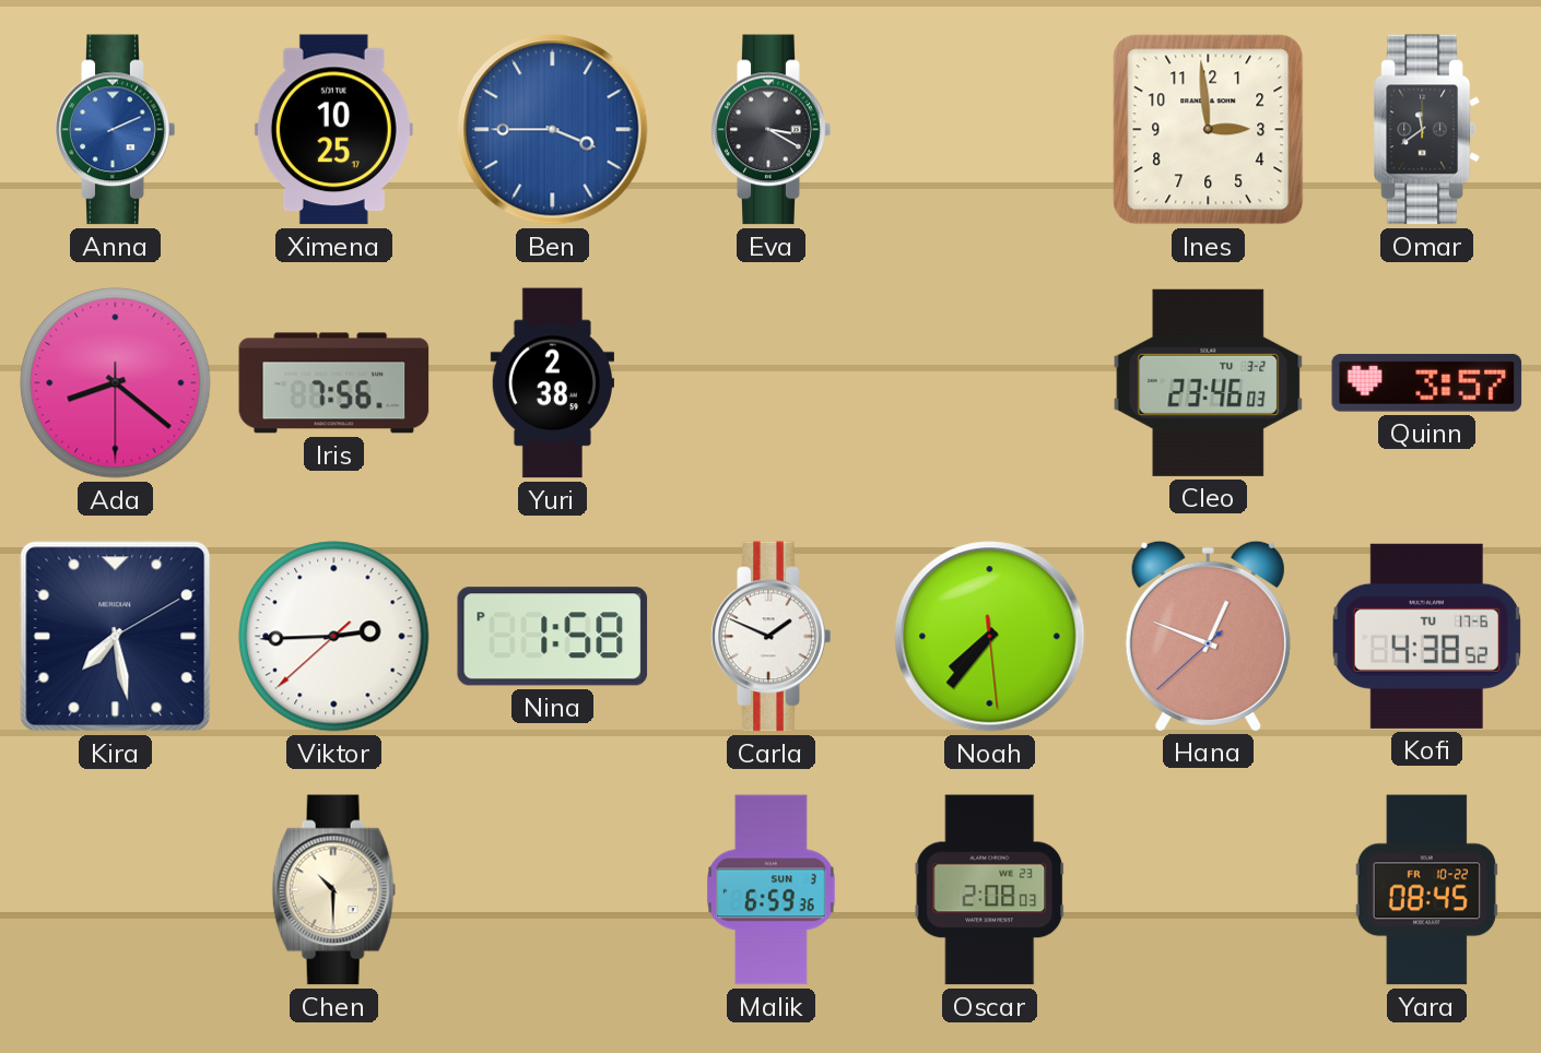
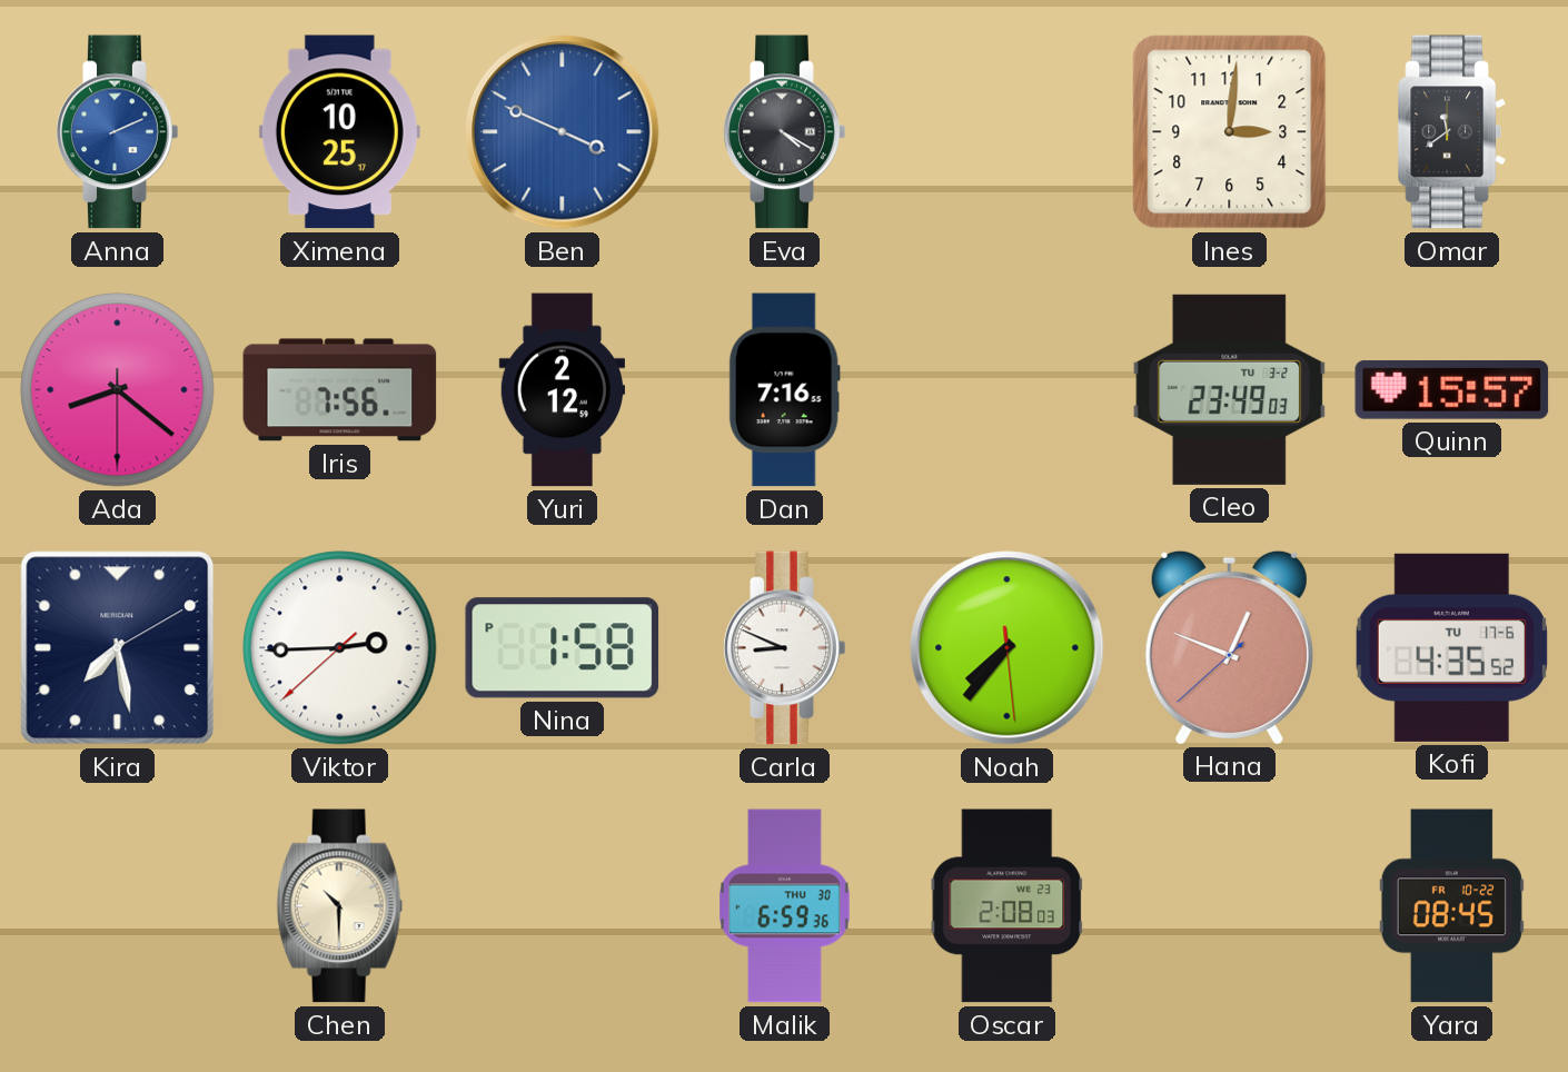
Ben: 3:45 -> 3:49
Eva: 3:20 -> 4:20
Ines: 2:59 -> 3:01
Yuri: 2:38 -> 2:12
Dan: none -> 7:16
Cleo: 23:46 -> 23:49
Quinn: 3:57 -> 15:57
Carla: 1:49 -> 8:49
Kofi: 4:38 -> 4:35
Malik date: SUN 3 -> THU 30
